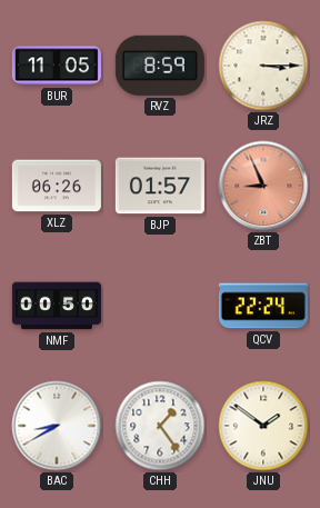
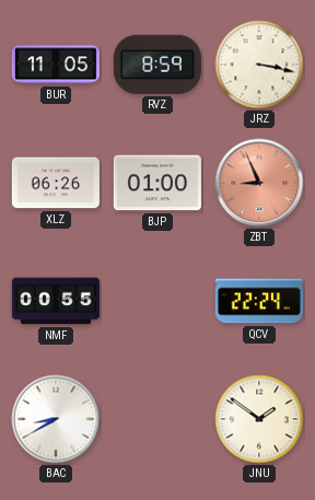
JRZ: 3:15 -> 3:17
BJP: 01:57 -> 01:00
NMF: 00:50 -> 00:55
CHH: 1:24 -> none
